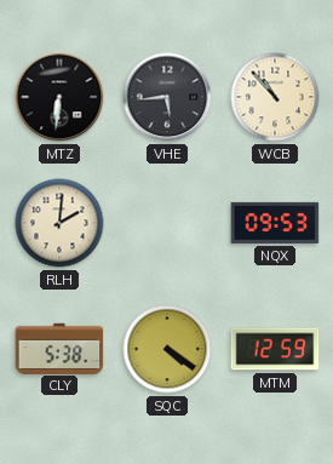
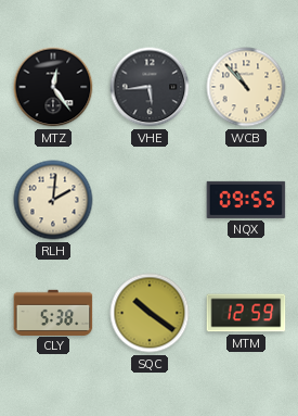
MTZ: 6:31 -> 12:24
NQX: 09:53 -> 09:55
SQC: 4:21 -> 10:21
